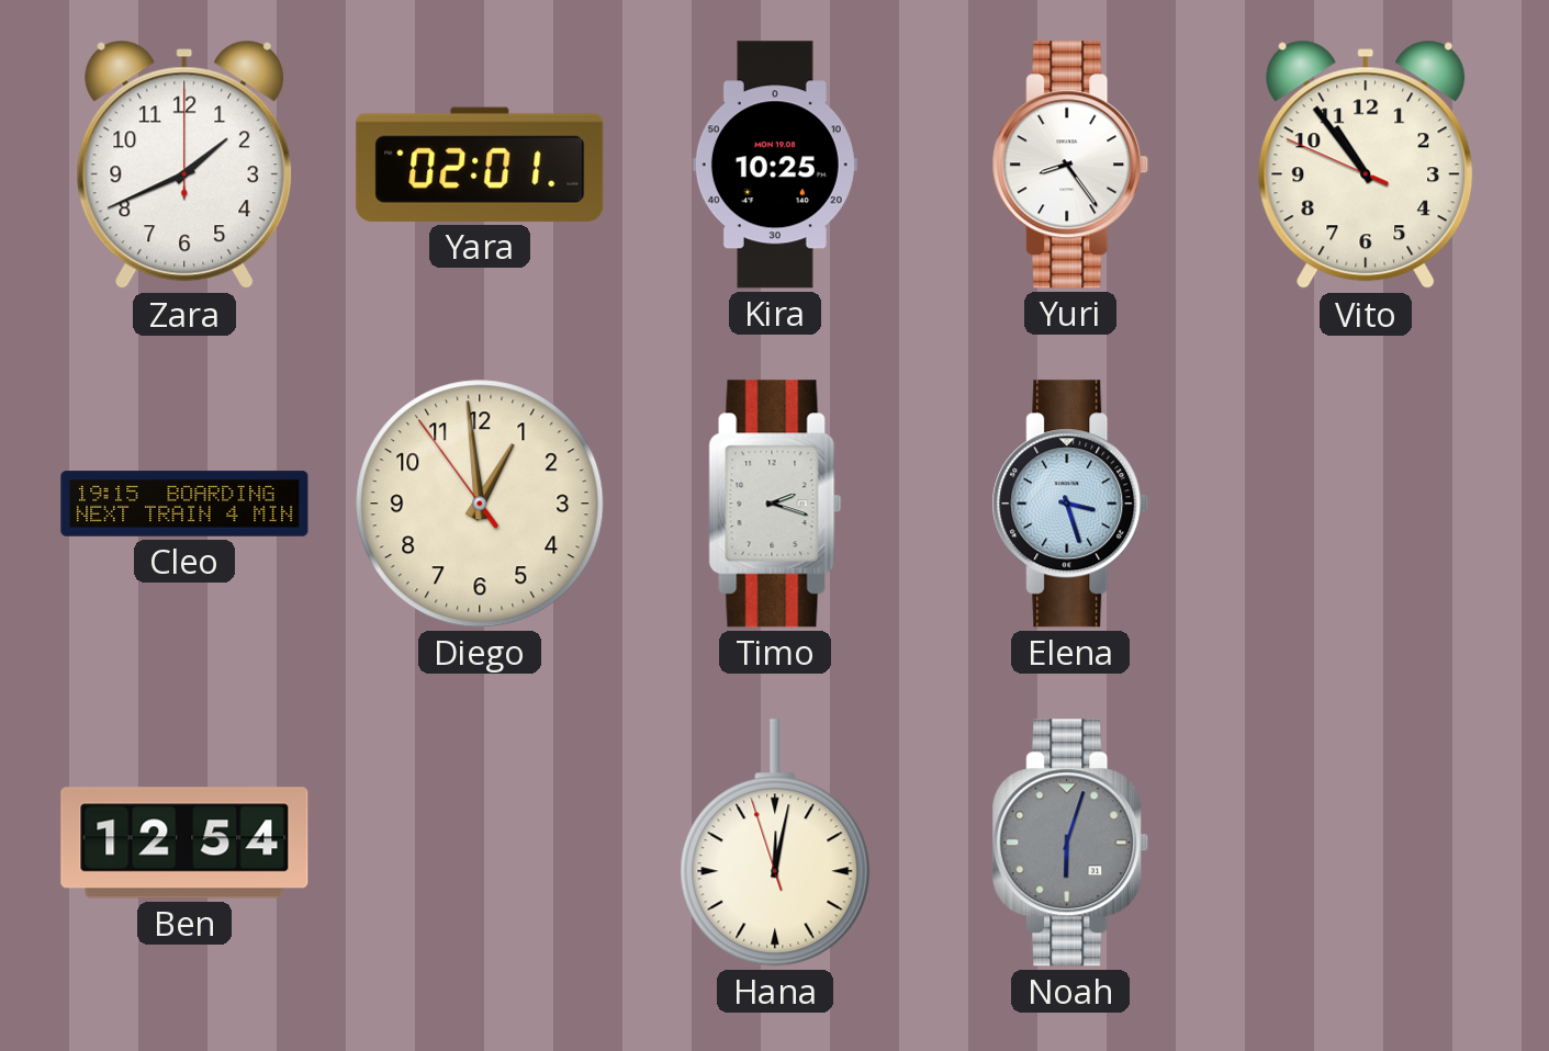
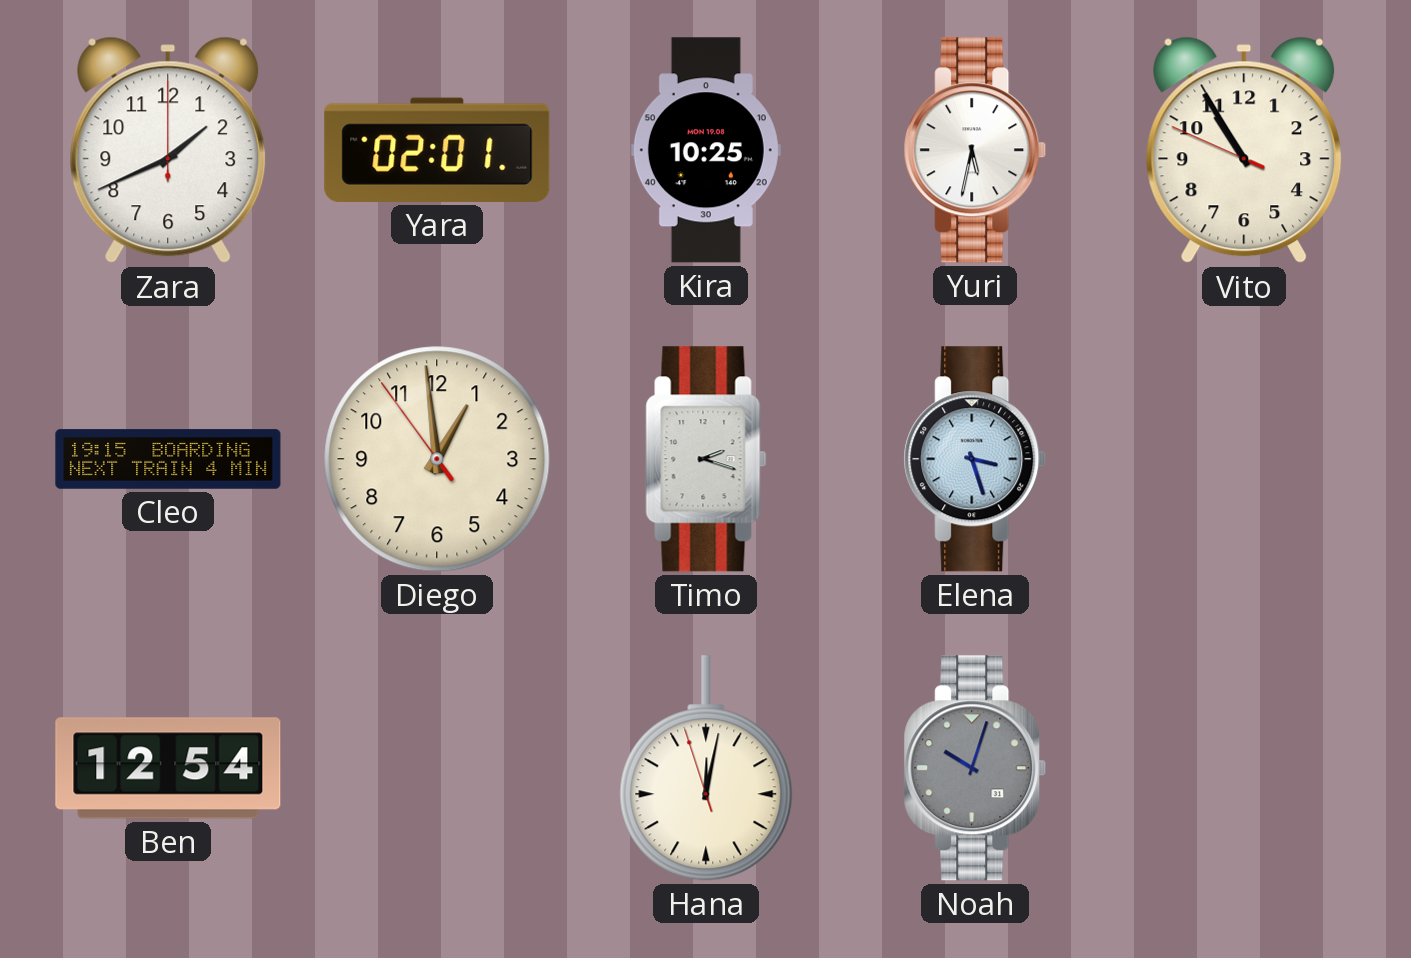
Yuri: 8:24 -> 5:32
Vito: 10:53 -> 10:54
Noah: 6:03 -> 10:03
